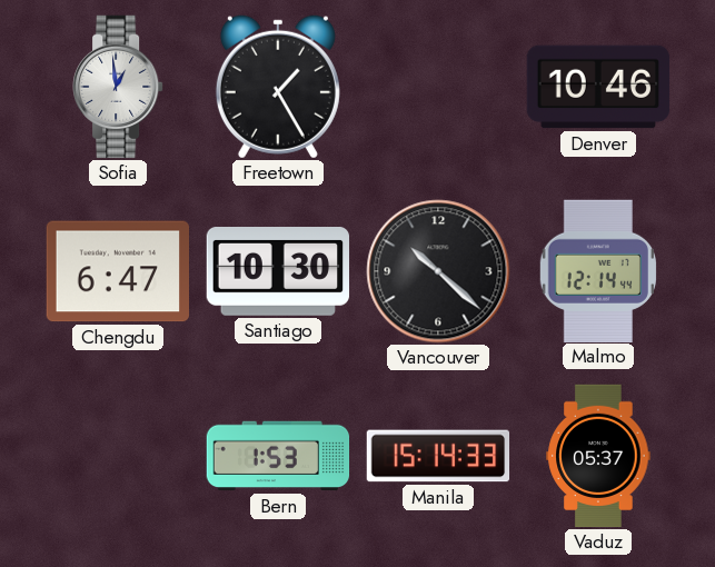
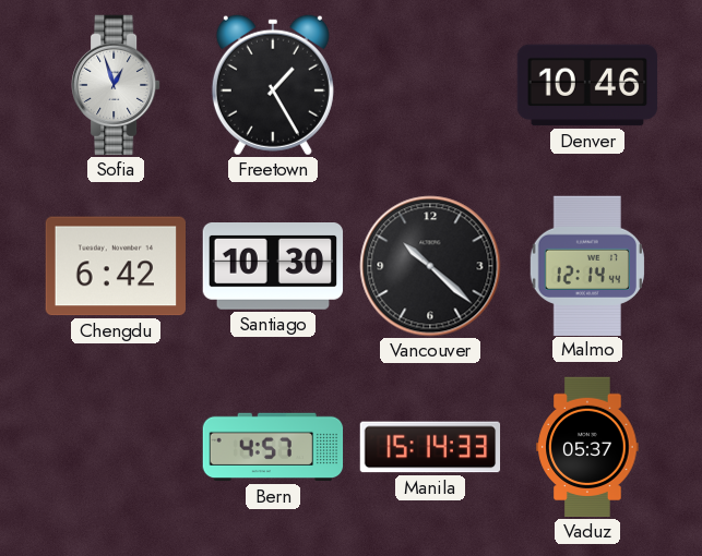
Sofia: 12:59 -> 12:57
Chengdu: 6:47 -> 6:42
Bern: 1:53 -> 4:57
